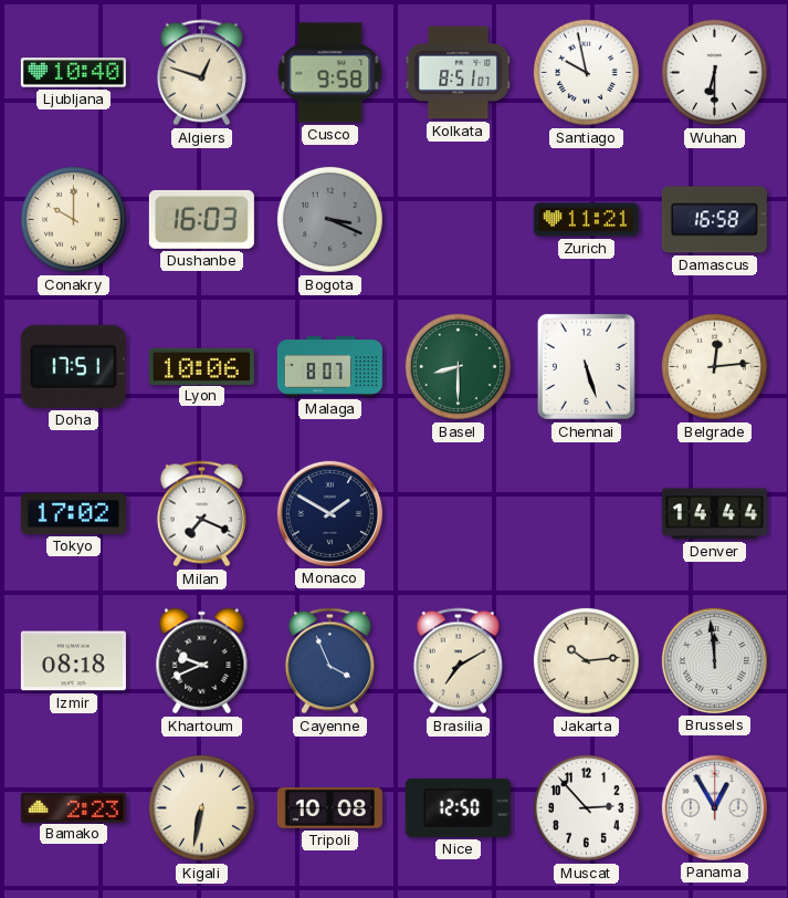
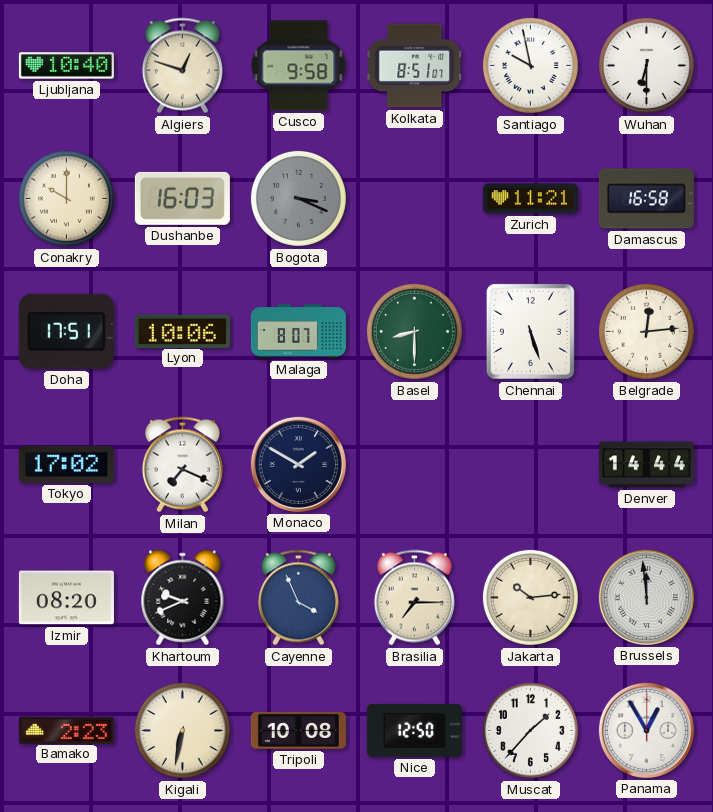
Izmir: 08:18 -> 08:20
Brasilia: 7:10 -> 7:15
Muscat: 2:53 -> 1:37
